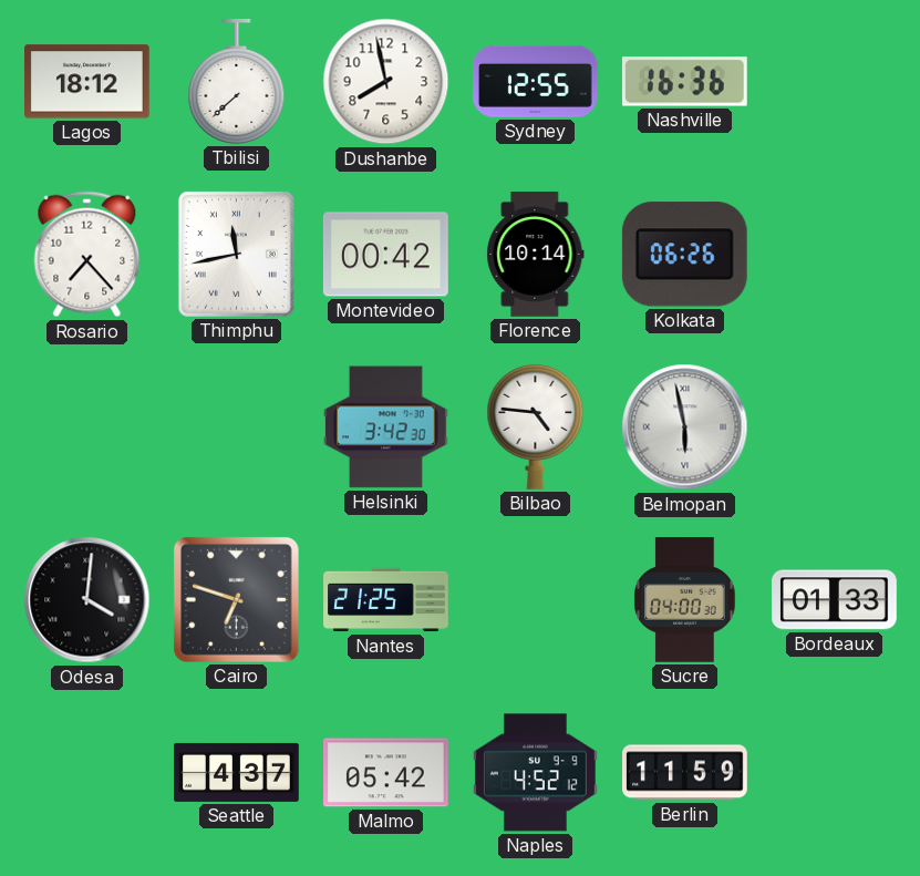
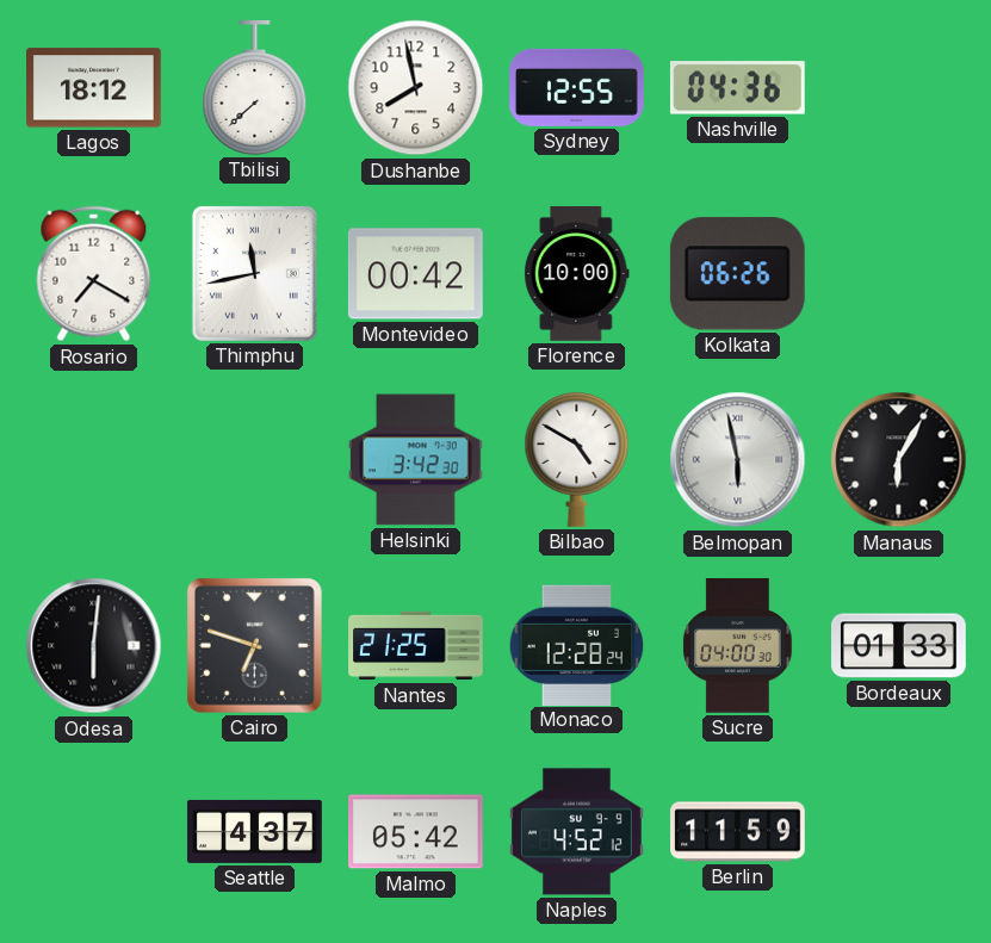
Nashville: 16:36 -> 04:36
Rosario: 7:23 -> 7:20
Florence: 10:14 -> 10:00
Bilbao: 4:46 -> 4:50
Manaus: none -> 6:05
Odesa: 4:01 -> 6:01
Monaco: none -> 12:28
